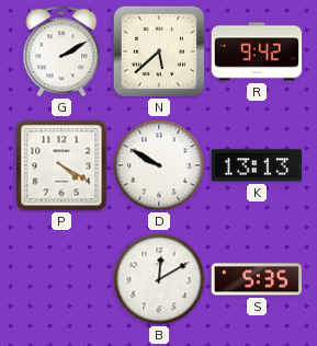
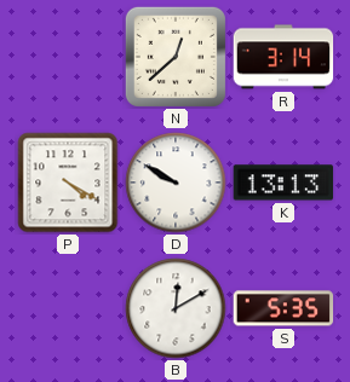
G: 2:10 -> none
N: 5:38 -> 12:38
R: 9:42 -> 3:14
